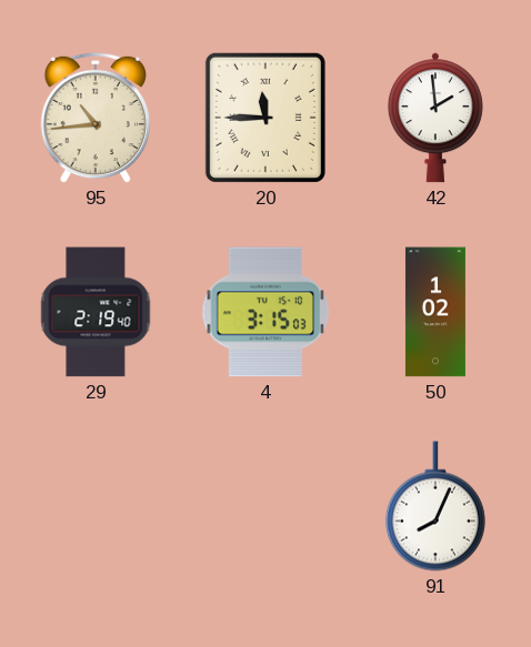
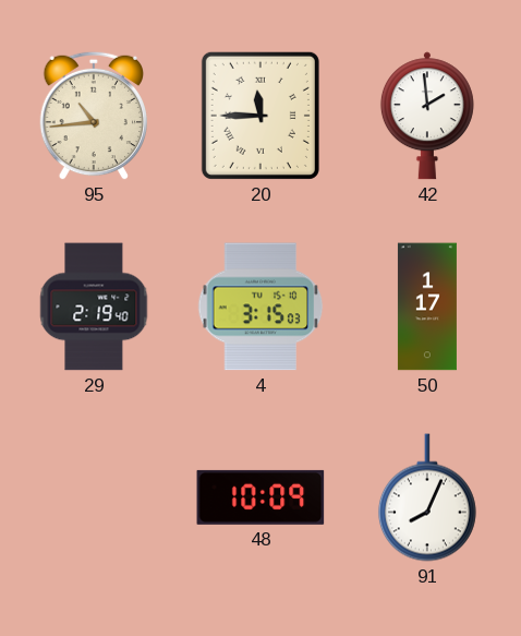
50: 1:02 -> 1:17
48: none -> 10:09
